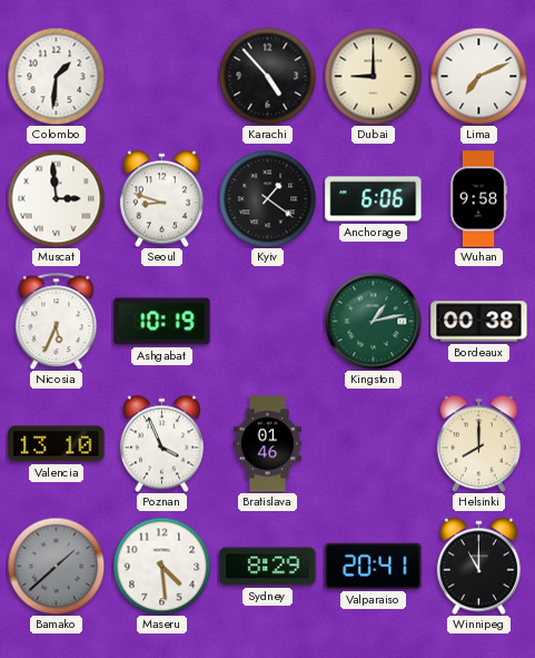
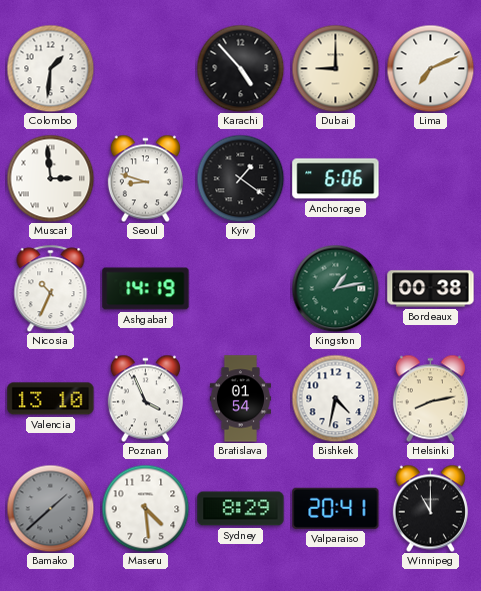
Wuhan: 9:58 -> none
Nicosia: 5:34 -> 10:34
Ashgabat: 10:19 -> 14:19
Bratislava: 01:46 -> 01:54
Bishkek: none -> 4:32
Helsinki: 8:00 -> 8:13
